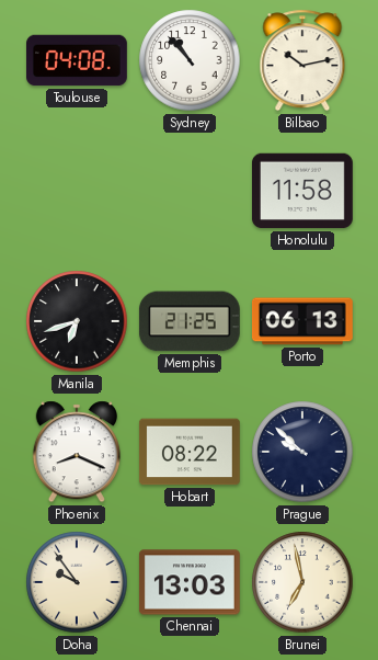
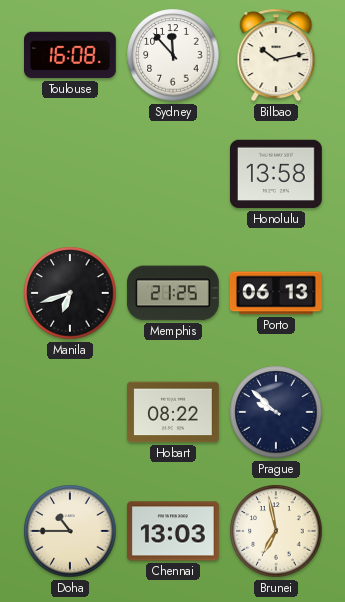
Toulouse: 04:08 -> 16:08
Sydney: 10:53 -> 11:53
Honolulu: 11:58 -> 13:58
Phoenix: 8:19 -> none
Doha: 9:54 -> 10:45
